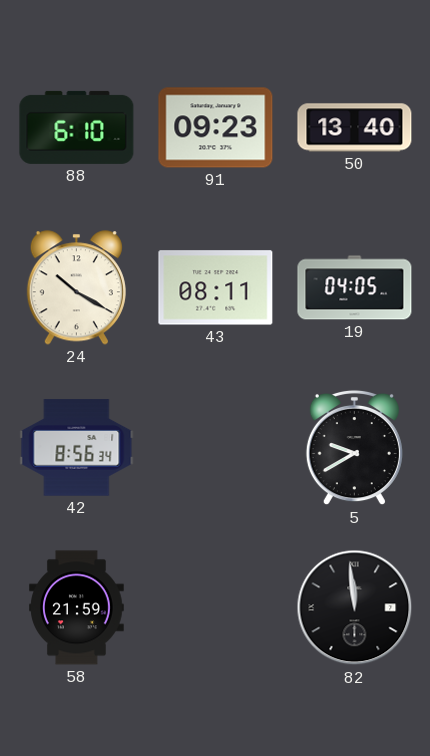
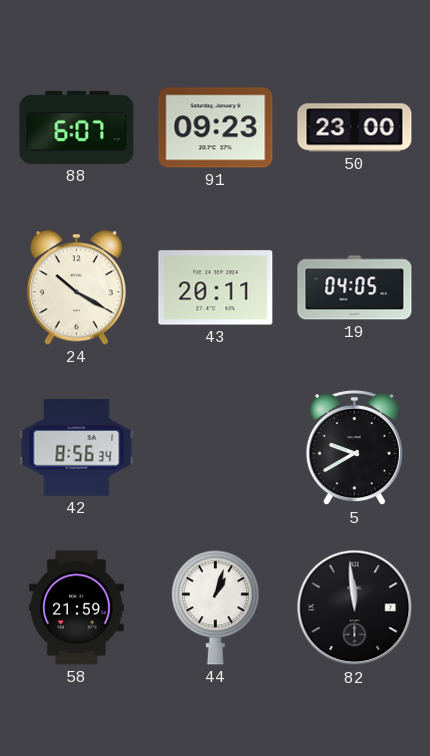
88: 6:10 -> 6:07
50: 13:40 -> 23:00
43: 08:11 -> 20:11
44: none -> 1:03
